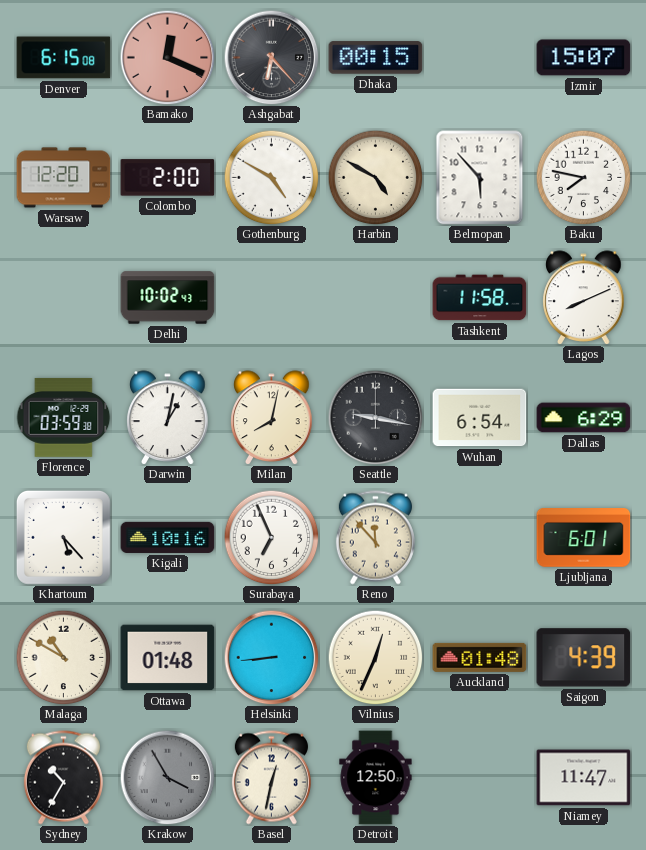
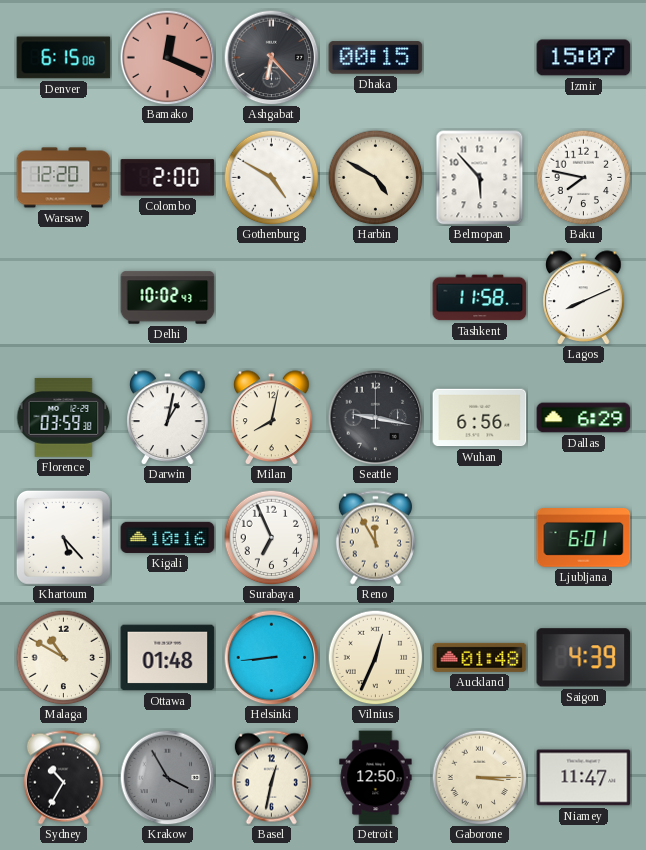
Wuhan: 6:54 -> 6:56
Reno: 11:53 -> 11:55
Gaborone: none -> 3:15
